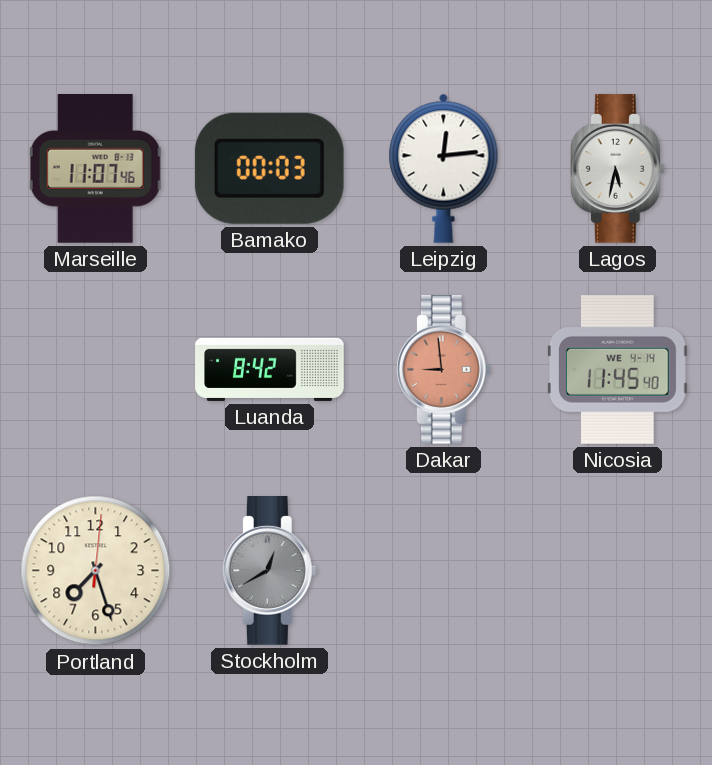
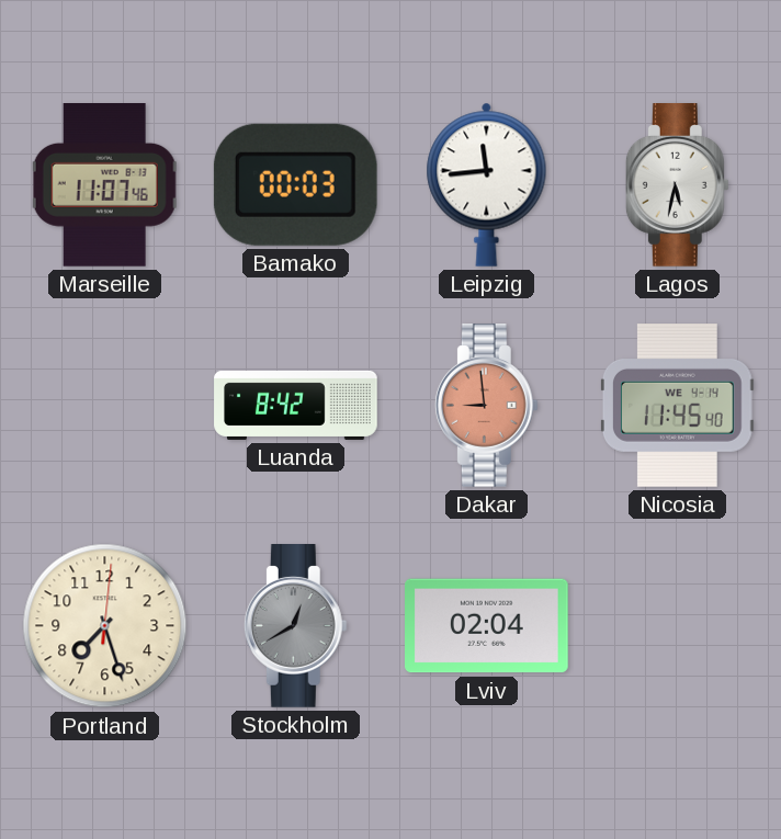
Leipzig: 12:14 -> 11:44
Lviv: none -> 02:04
